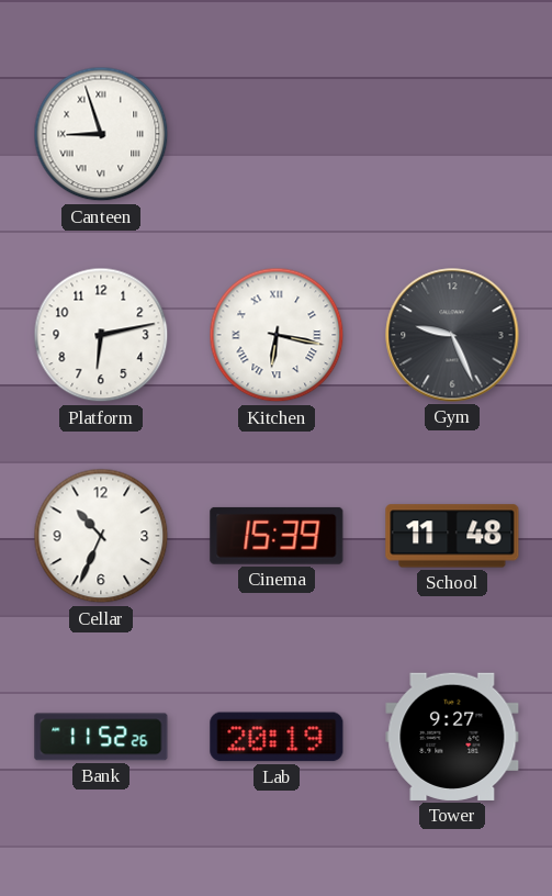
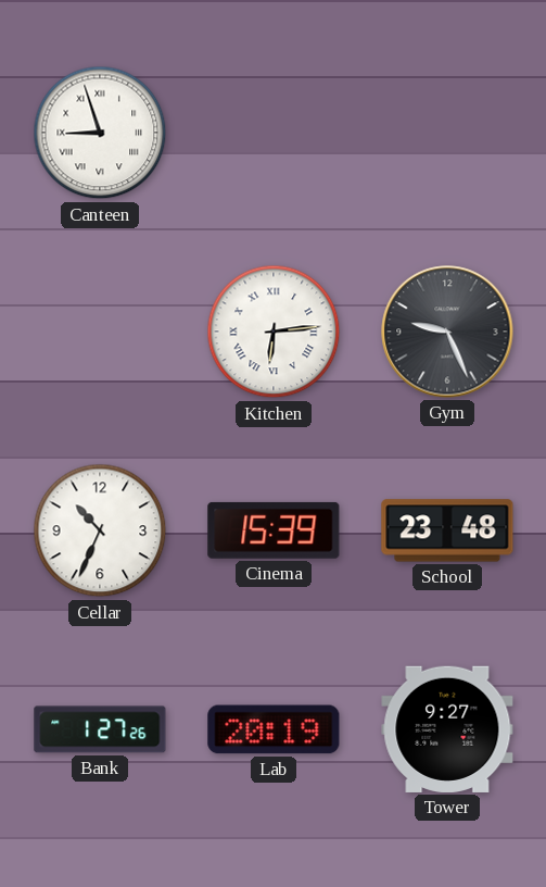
Platform: 6:13 -> none
Kitchen: 6:17 -> 6:14
School: 11:48 -> 23:48
Bank: 11:52 -> 1:27
